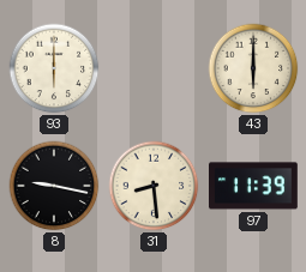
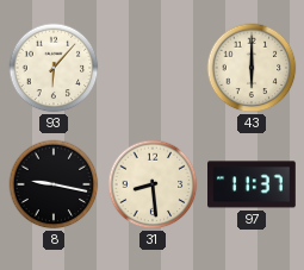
93: 6:00 -> 6:07
97: 11:39 -> 11:37
